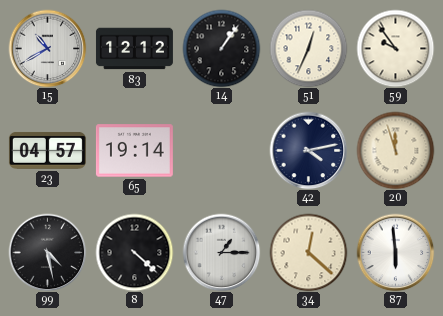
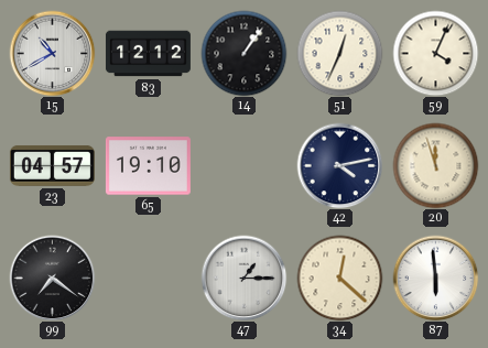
59: 9:54 -> 4:04
65: 19:14 -> 19:10
99: 4:28 -> 7:21
8: 4:22 -> none
